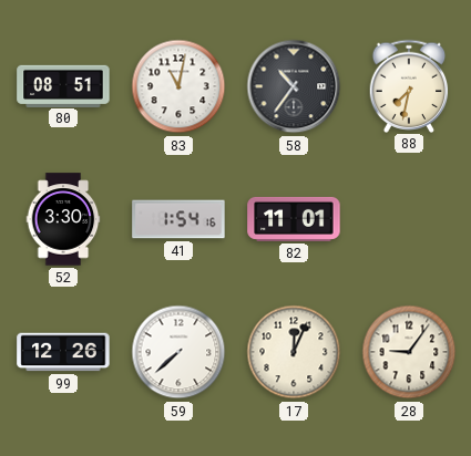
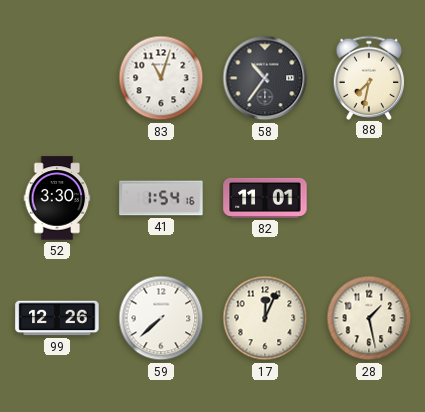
80: 08:51 -> none
83: 11:02 -> 11:03
28: 9:06 -> 1:28
